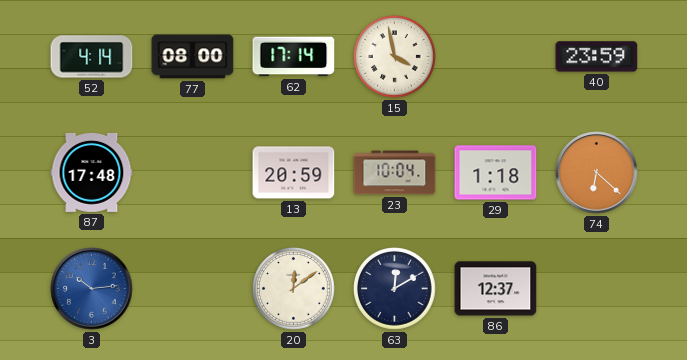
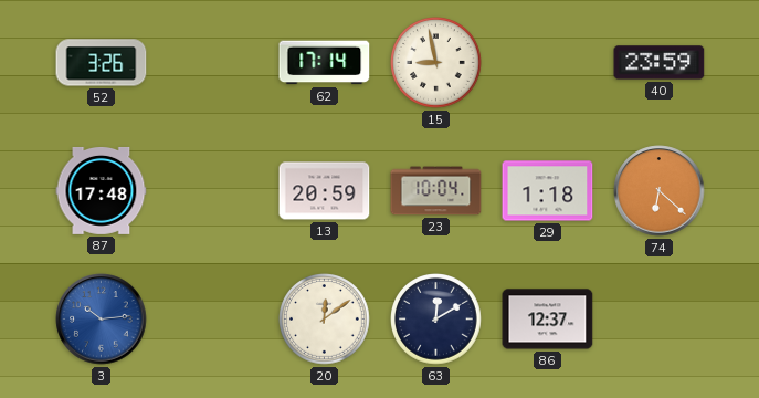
52: 4:14 -> 3:26
77: 08:00 -> none
15: 3:58 -> 8:58
